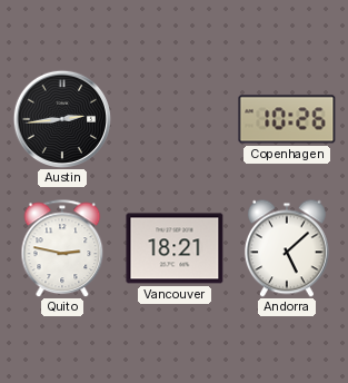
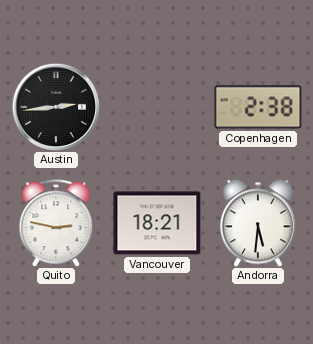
Copenhagen: 10:26 -> 2:38
Andorra: 5:08 -> 5:31
